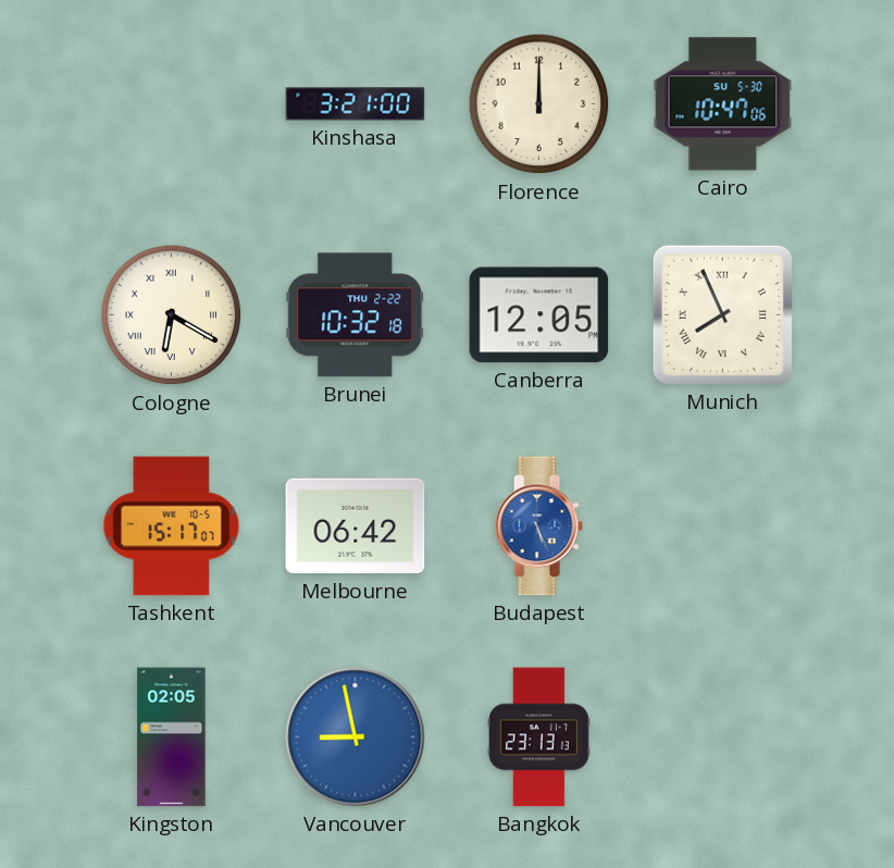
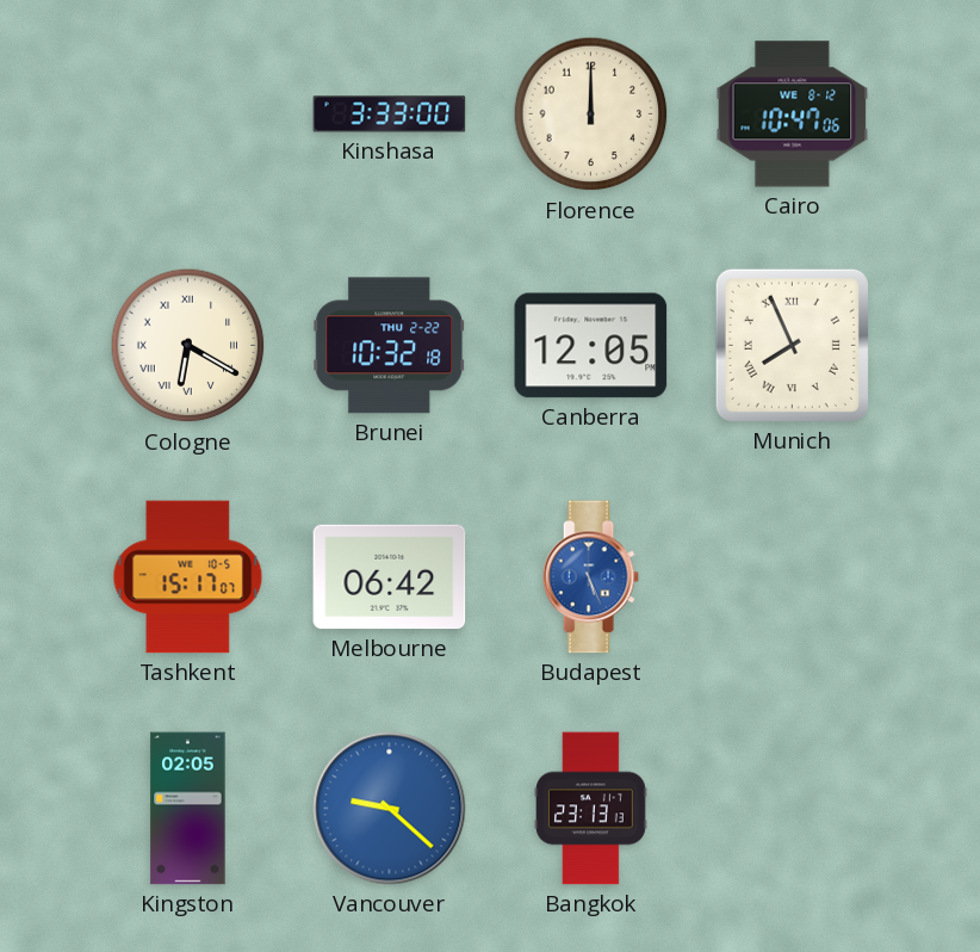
Kinshasa: 3:21 -> 3:33
Cairo date: SU 5-30 -> WE 8-12
Vancouver: 8:58 -> 9:22
